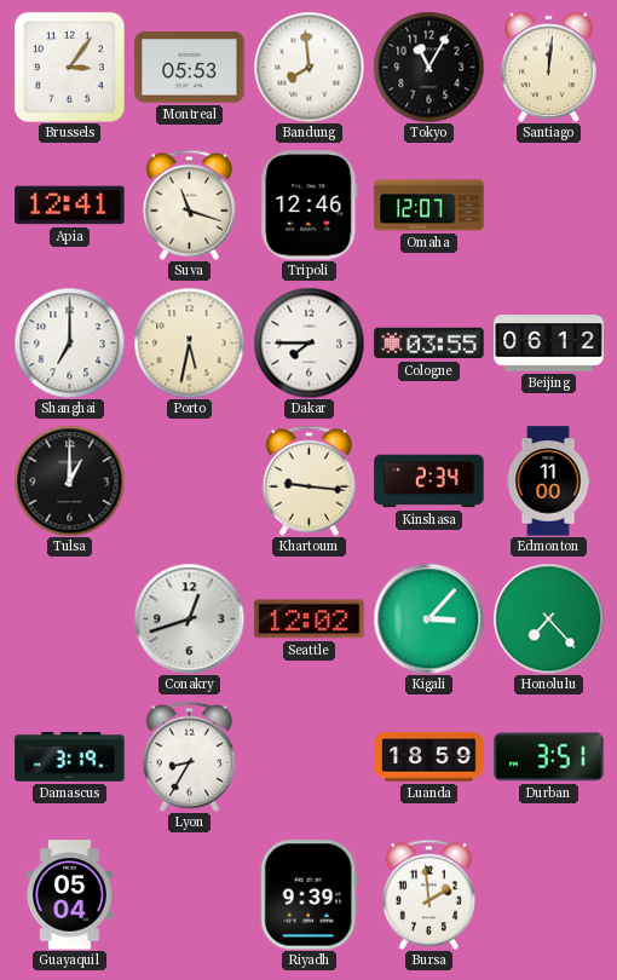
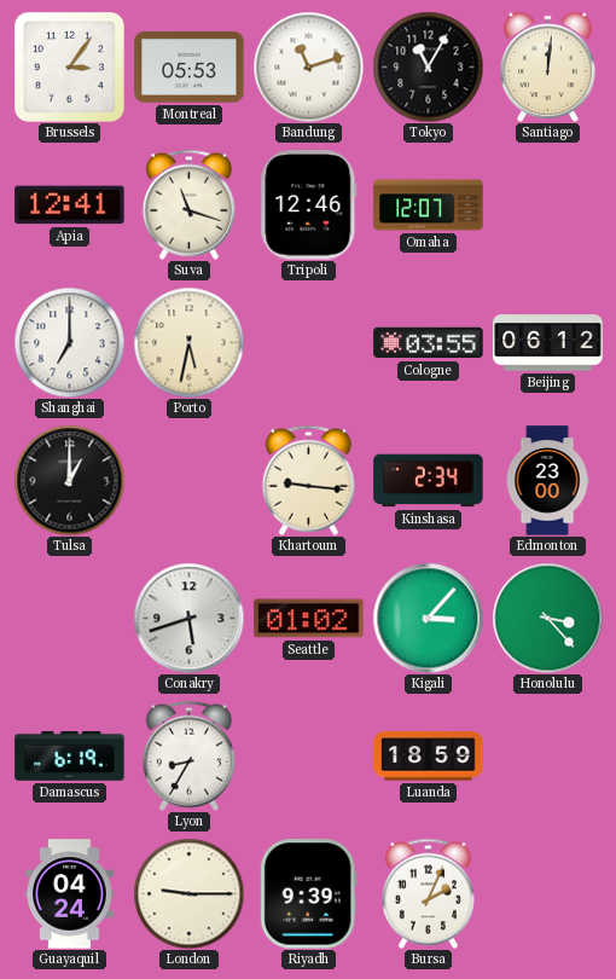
Bandung: 7:59 -> 11:12
Dakar: 7:45 -> none
Edmonton: 11:00 -> 23:00
Conakry: 12:42 -> 5:42
Seattle: 12:02 -> 01:02
Honolulu: 7:23 -> 3:23
Damascus: 3:19 -> 6:19
Durban: 3:51 -> none
Guayaquil: 05:04 -> 04:24
London: none -> 9:15
Bursa: 1:59 -> 2:04
